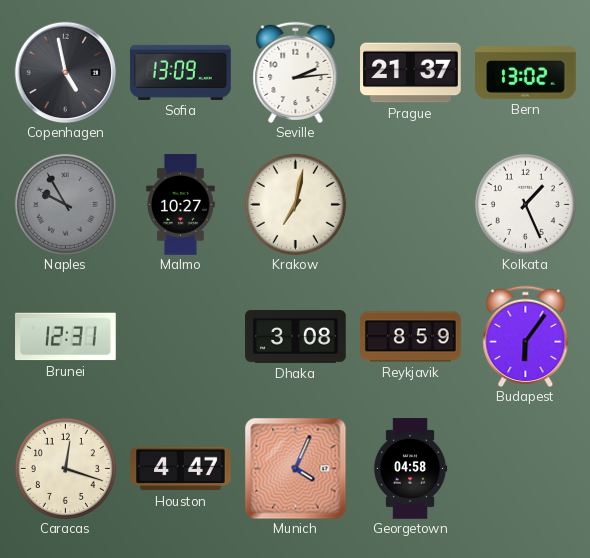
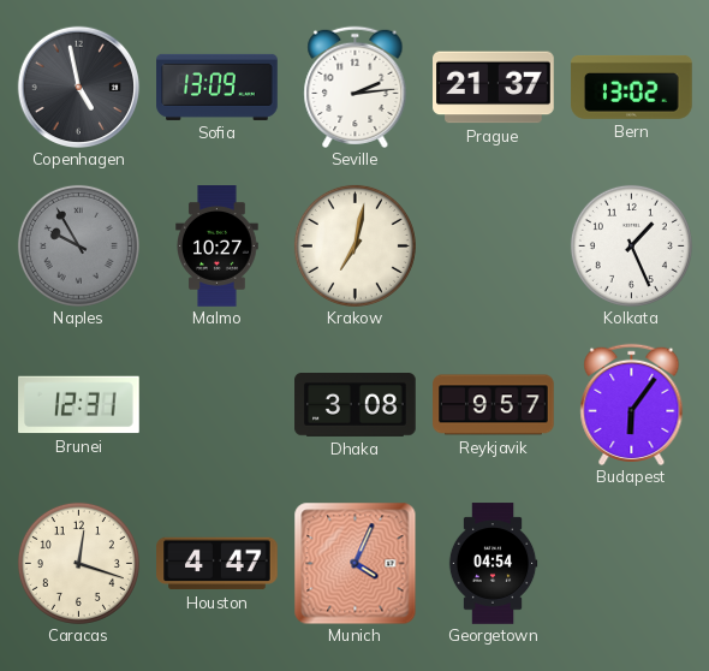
Reykjavik: 8:59 -> 9:57
Georgetown: 04:58 -> 04:54
